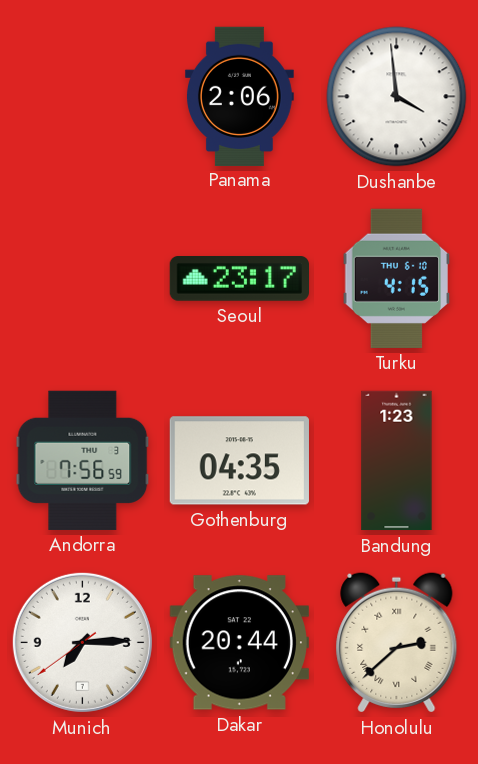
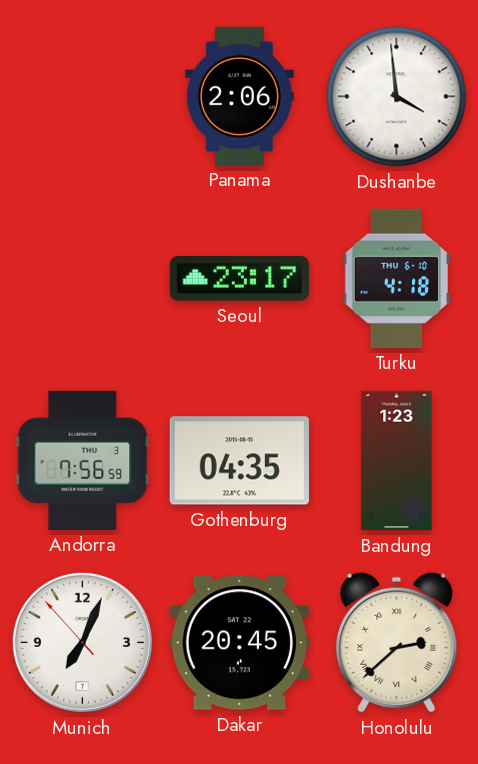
Turku: 4:15 -> 4:18
Munich: 7:14 -> 7:03
Dakar: 20:44 -> 20:45
